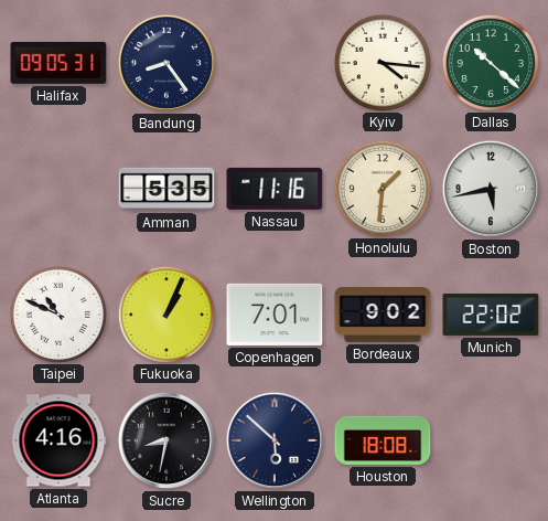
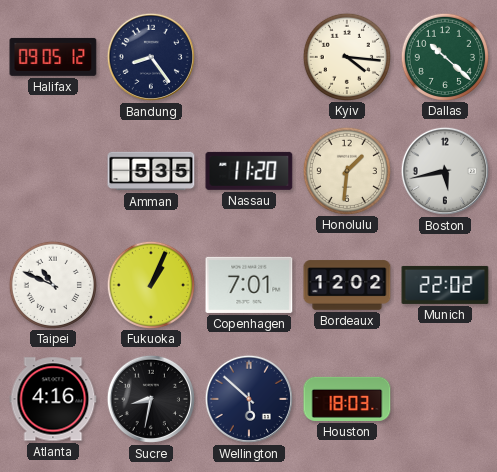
Halifax: 09:05:31 -> 09:05:12
Nassau: 11:16 -> 11:20
Bordeaux: 9:02 -> 12:02
Houston: 18:08 -> 18:03
